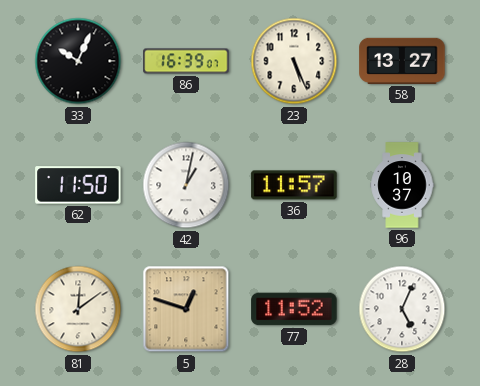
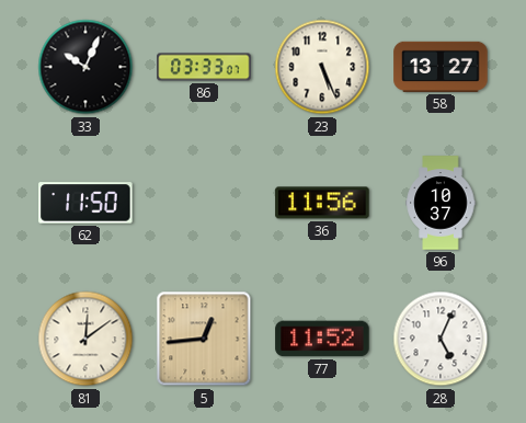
86: 16:39 -> 03:33
42: 1:02 -> none
36: 11:57 -> 11:56
5: 12:48 -> 12:44
